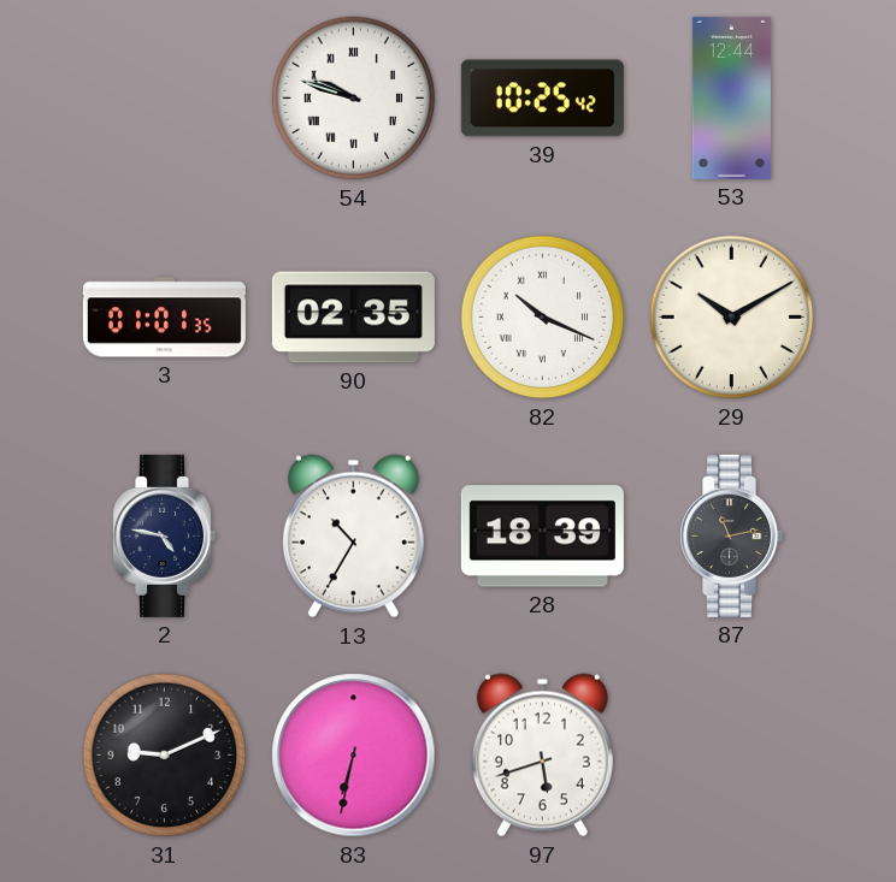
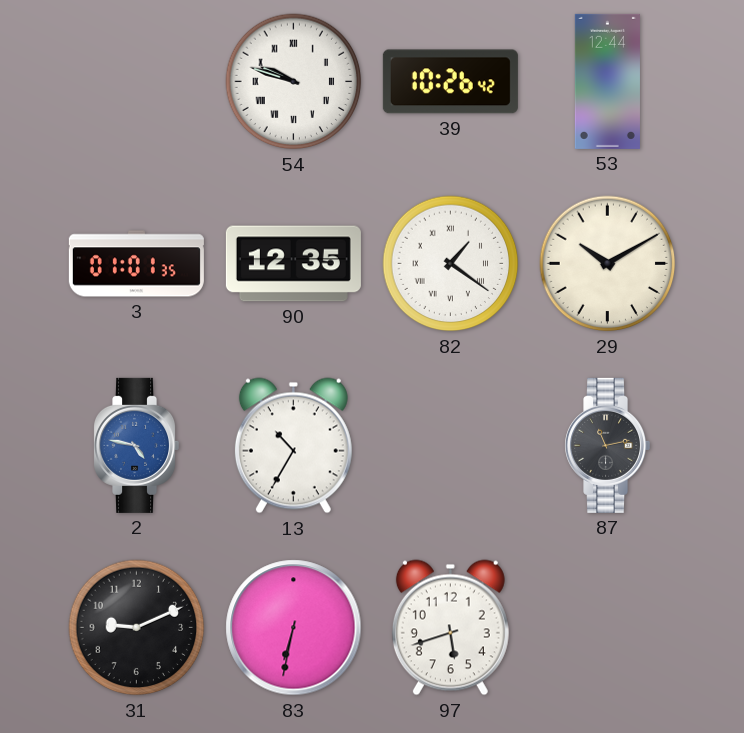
39: 10:25 -> 10:26
90: 02:35 -> 12:35
82: 10:19 -> 1:21
2 dial: navy -> blue
28: 18:39 -> none
